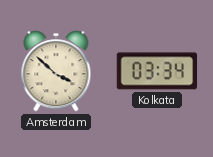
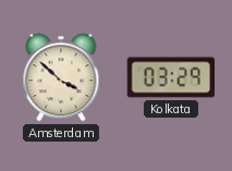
Kolkata: 03:34 -> 03:29
